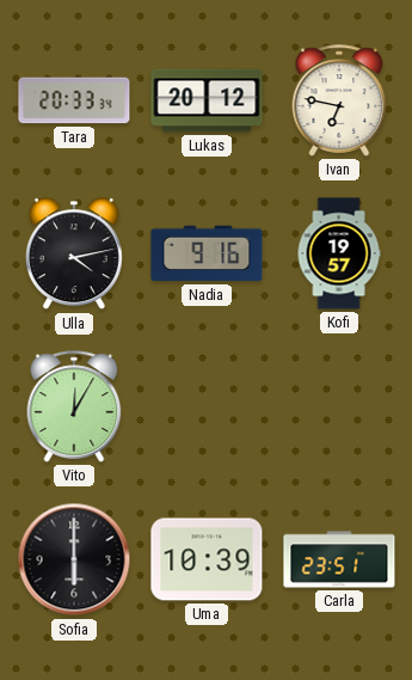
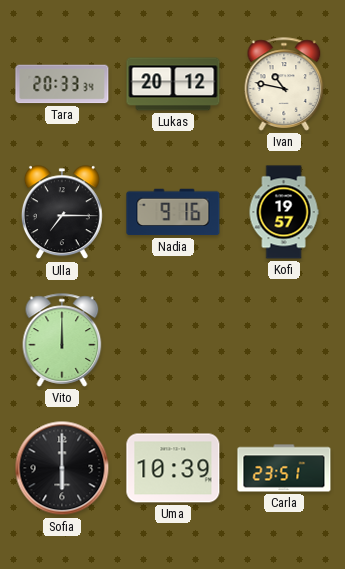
Ivan: 6:47 -> 10:47
Ulla: 4:13 -> 7:15
Vito: 12:05 -> 12:00
